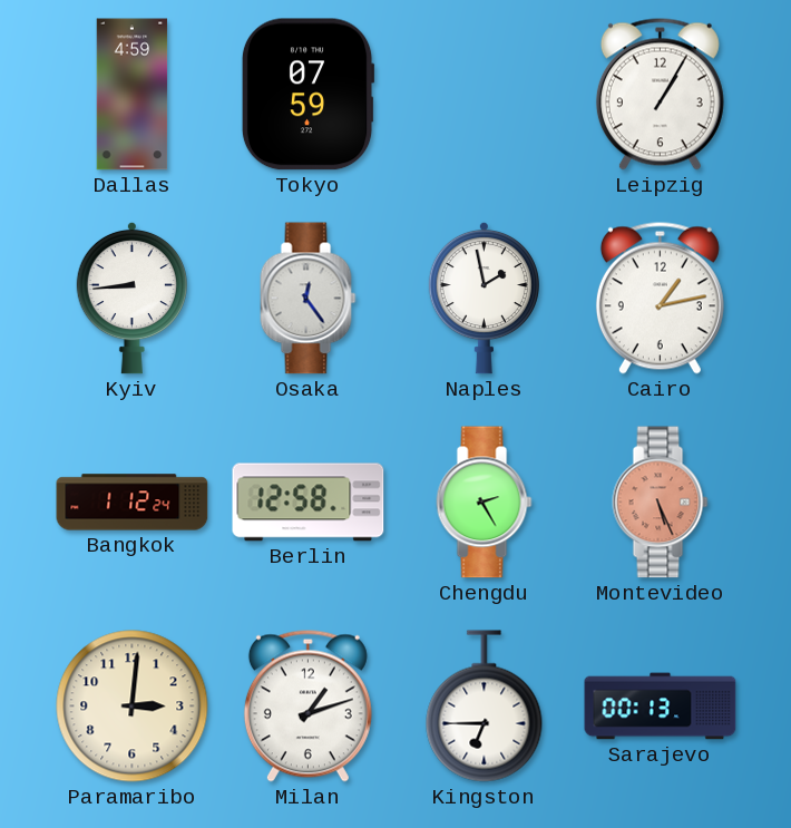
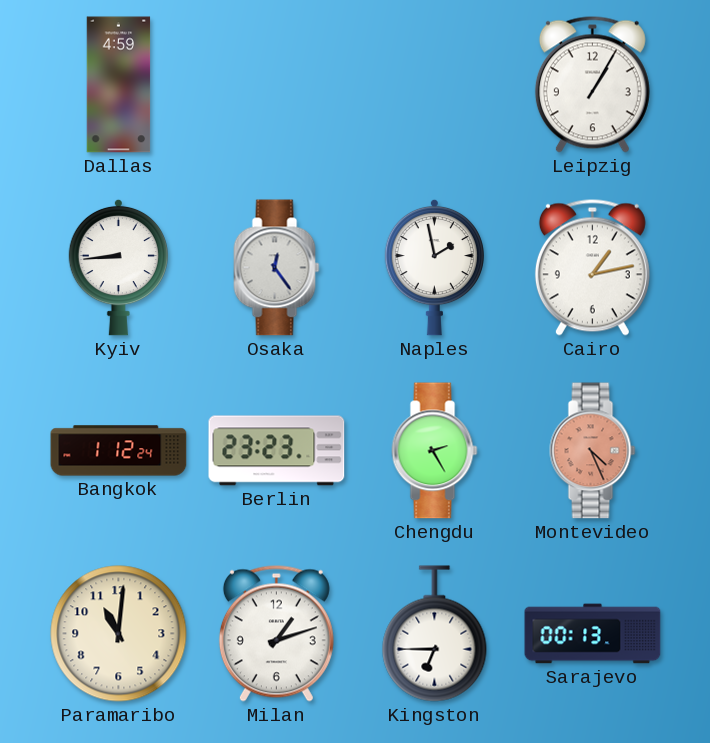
Tokyo: 07:59 -> none
Berlin: 12:58 -> 23:23
Montevideo: 5:26 -> 4:26
Paramaribo: 3:01 -> 11:01
